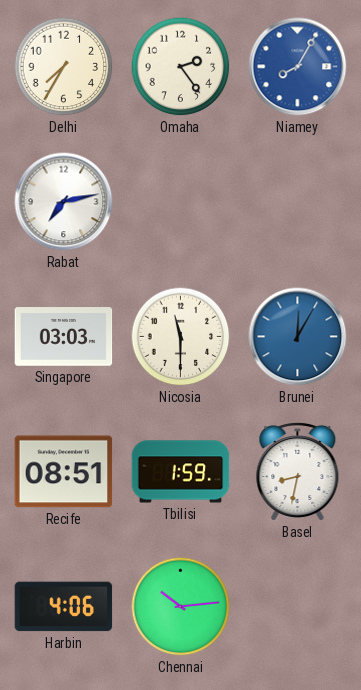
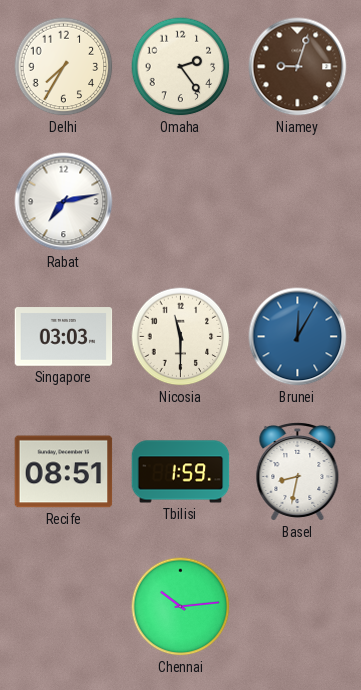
Niamey: 8:05 -> 9:03
Niamey dial: blue -> brown
Harbin: 4:06 -> none
